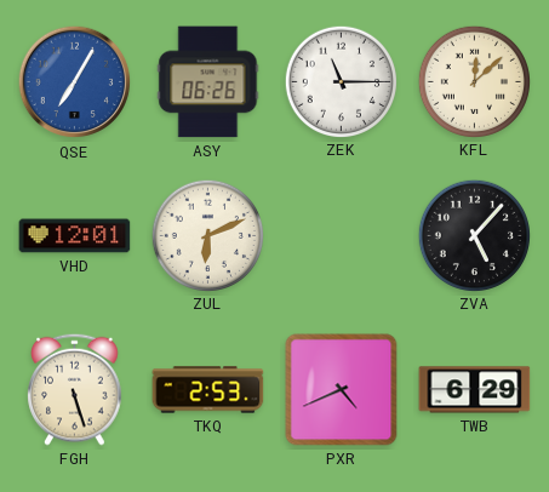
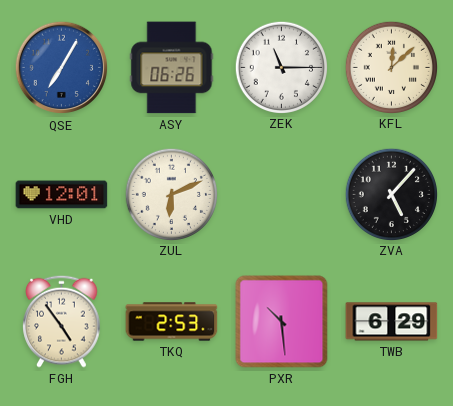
FGH: 5:27 -> 4:54
PXR: 4:41 -> 10:29
